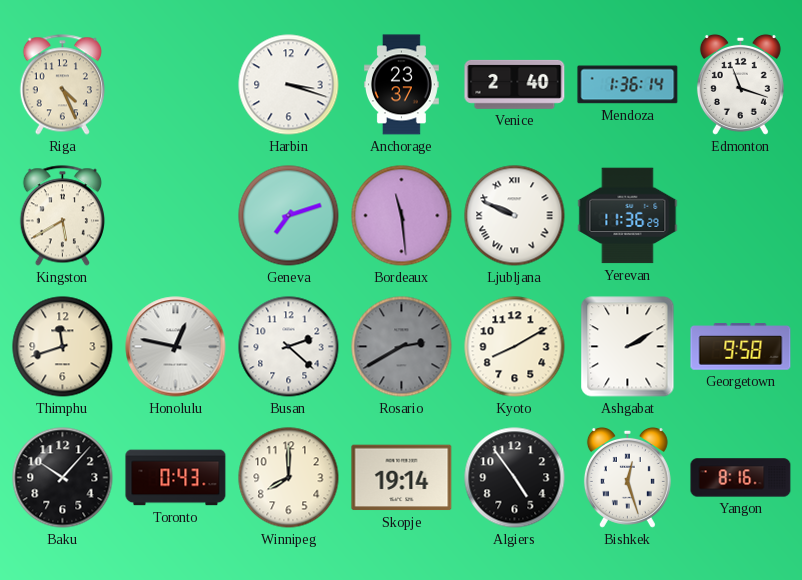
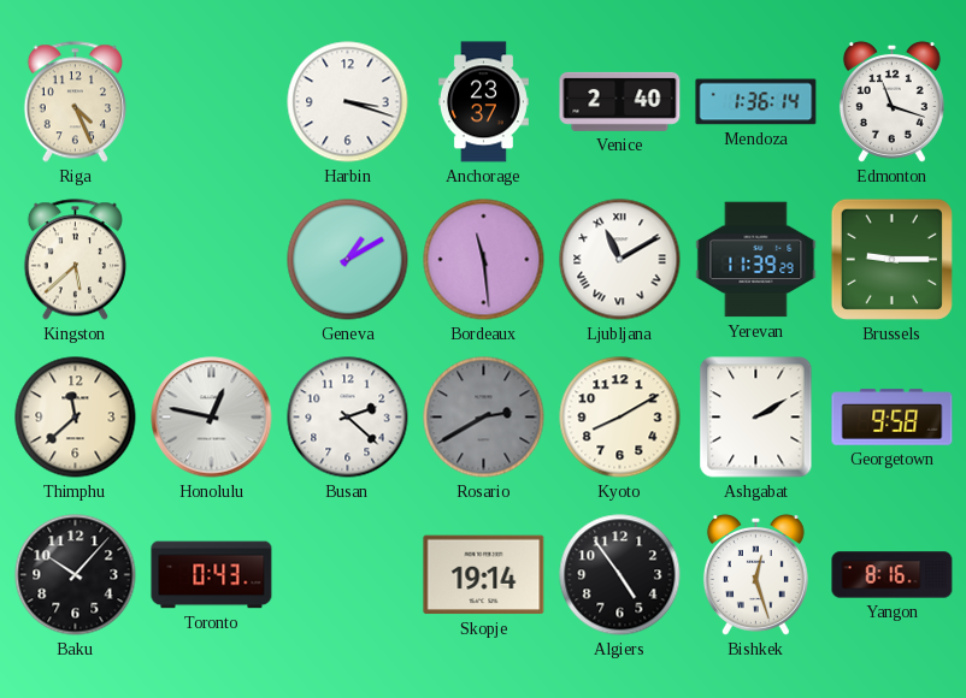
Kingston: 5:40 -> 5:38
Geneva: 7:12 -> 1:10
Ljubljana: 9:49 -> 11:10
Yerevan: 11:36 -> 11:39
Brussels: none -> 9:15
Thimphu: 11:42 -> 11:38
Winnipeg: 8:00 -> none
